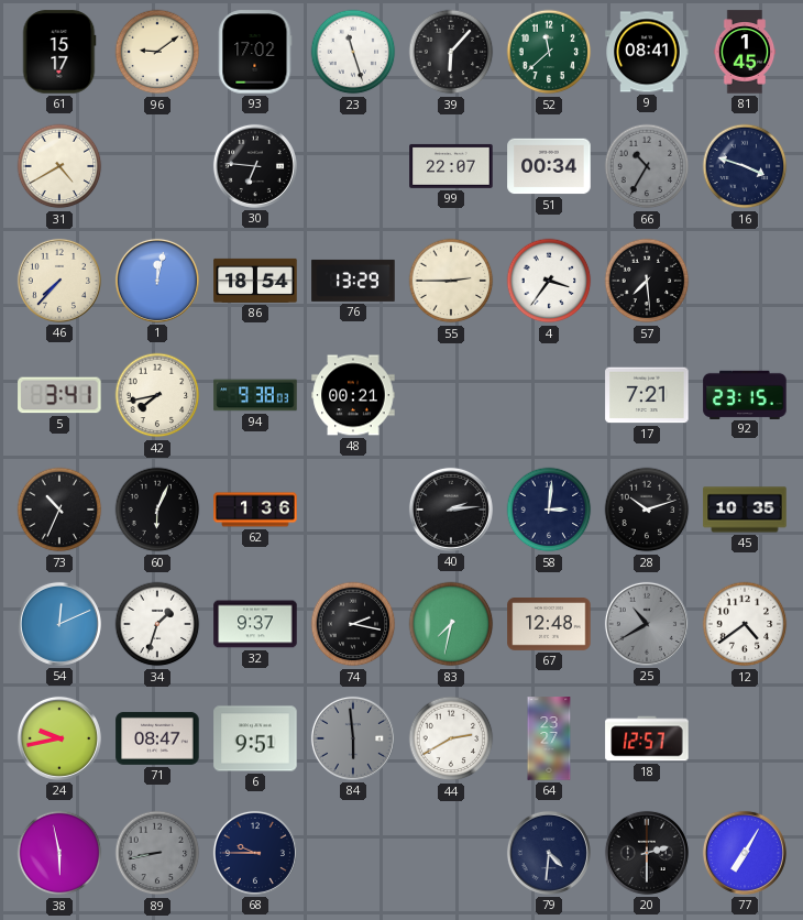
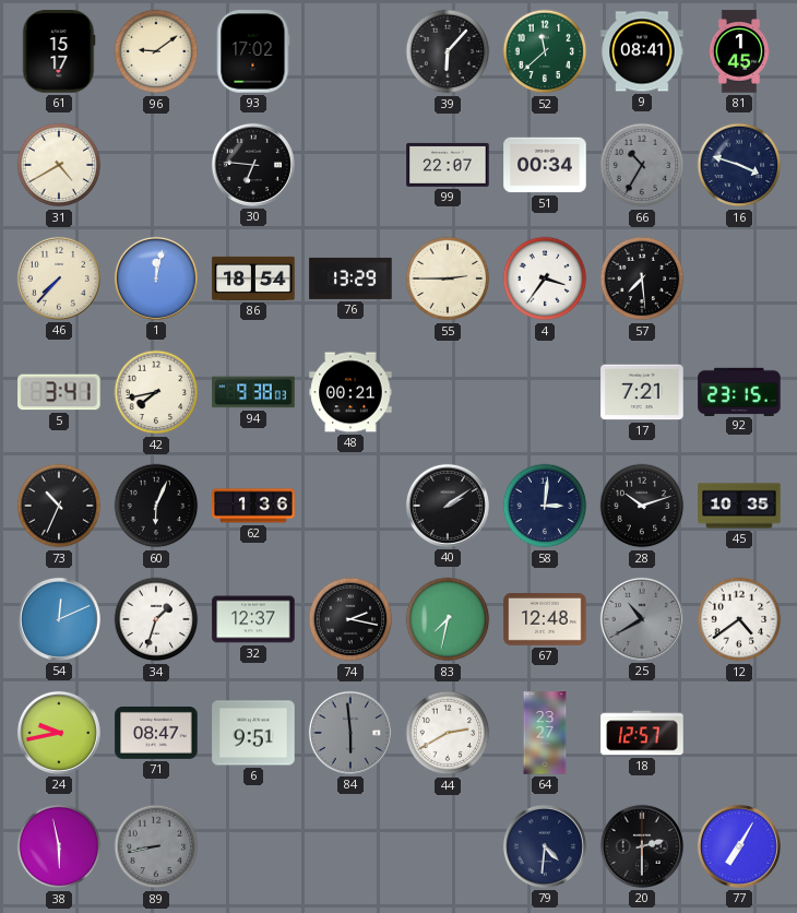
23: 11:27 -> none
40: 2:14 -> 2:09
32: 9:37 -> 12:37
68: 9:45 -> none
